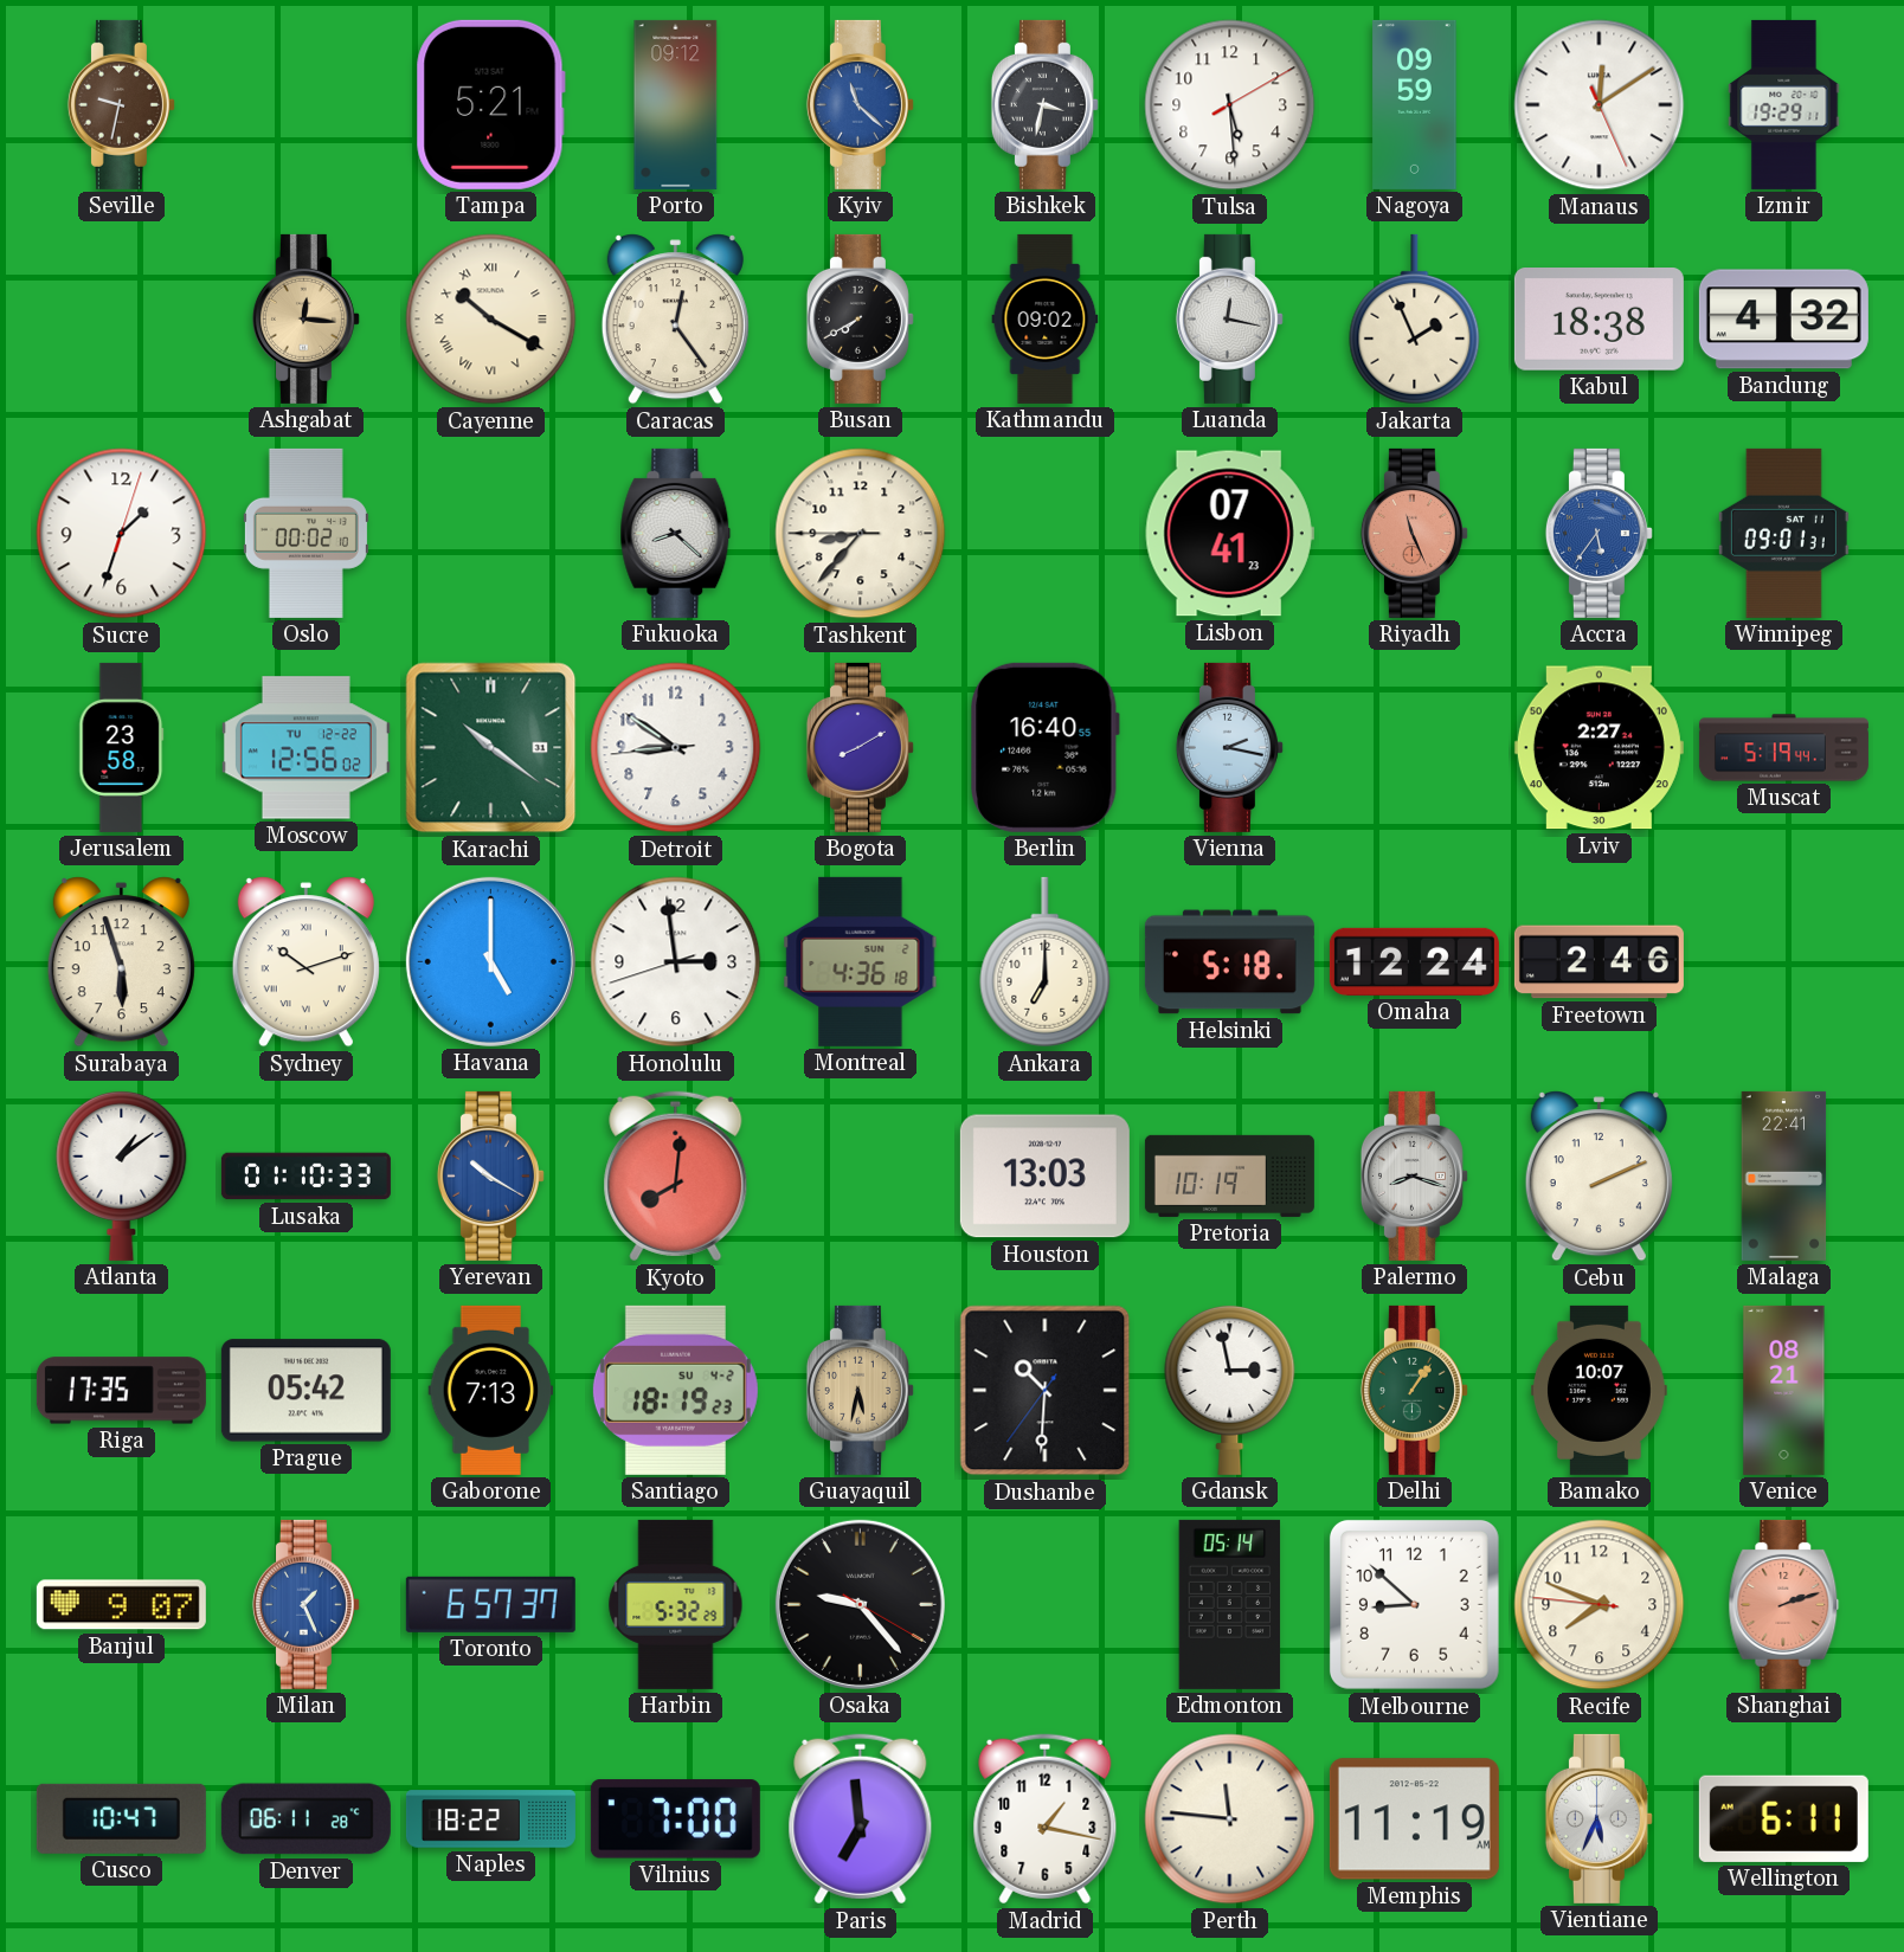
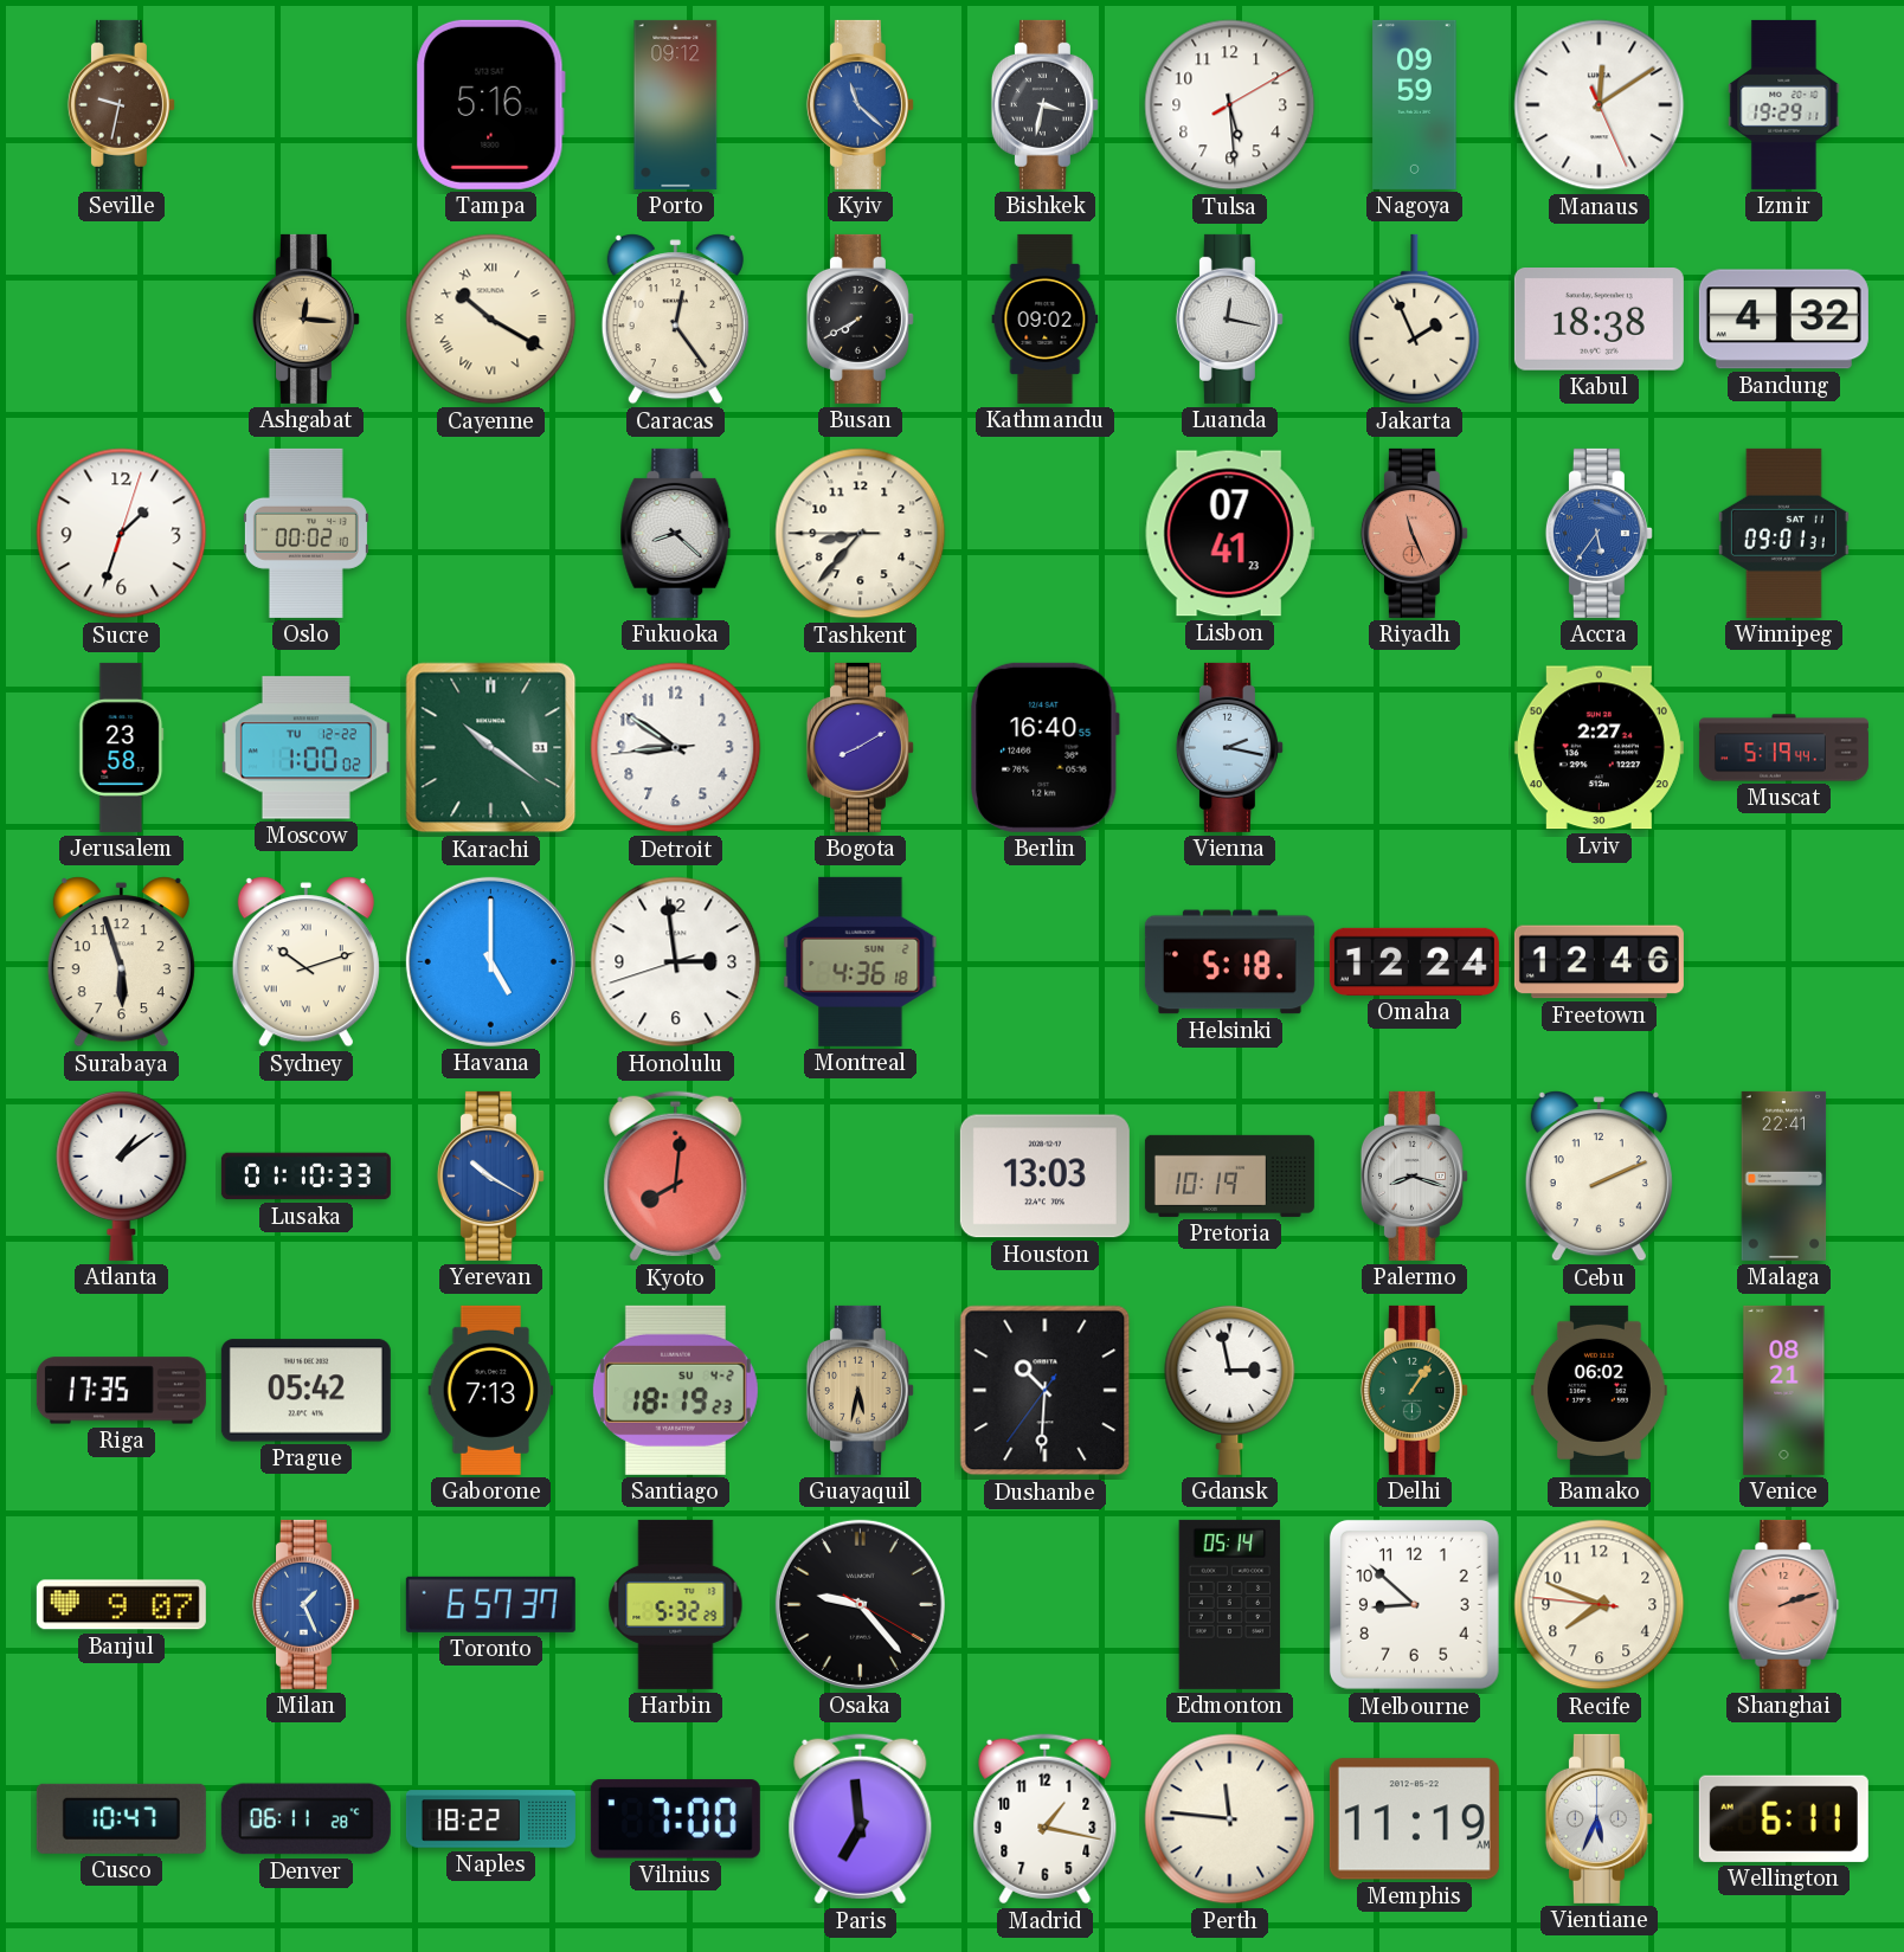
Tampa: 5:21 -> 5:16
Moscow: 12:56 -> 1:00
Ankara: 7:00 -> none
Freetown: 2:46 -> 12:46
Bamako: 10:07 -> 06:02
